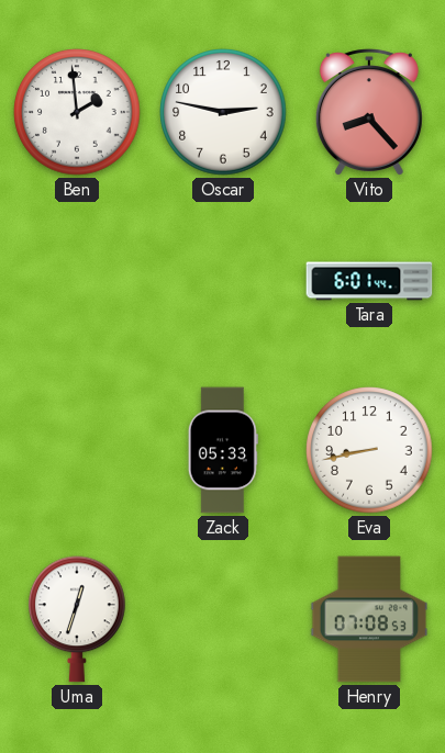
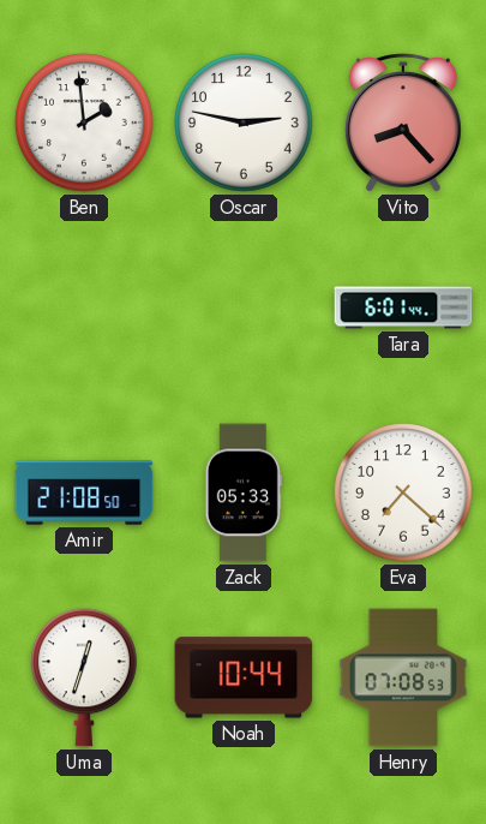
Amir: none -> 21:08
Eva: 8:43 -> 7:22
Noah: none -> 10:44
